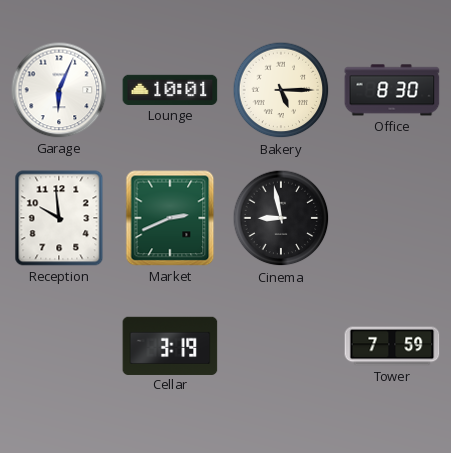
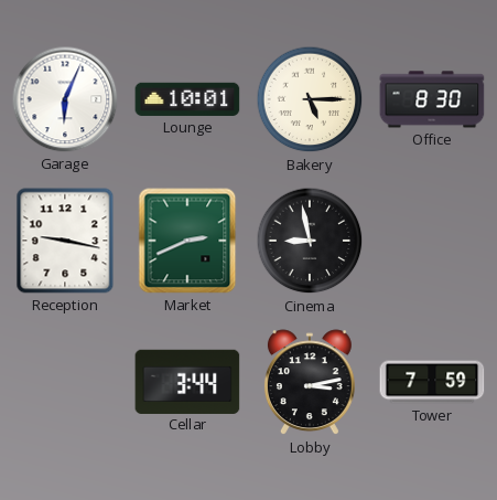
Reception: 9:59 -> 9:17
Cellar: 3:19 -> 3:44
Lobby: none -> 3:13
